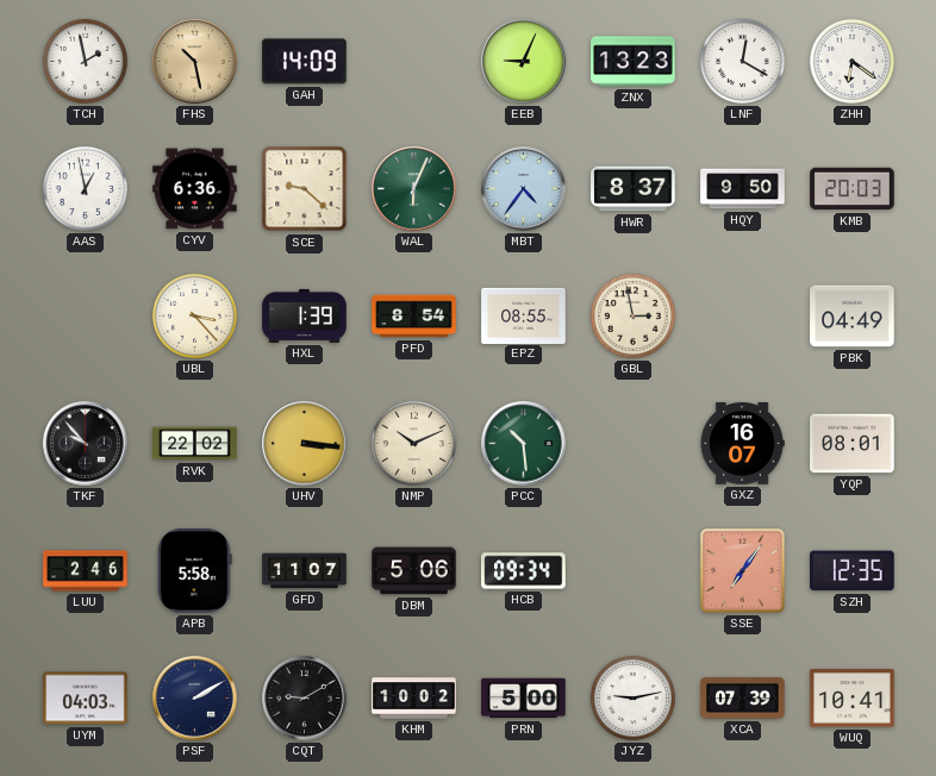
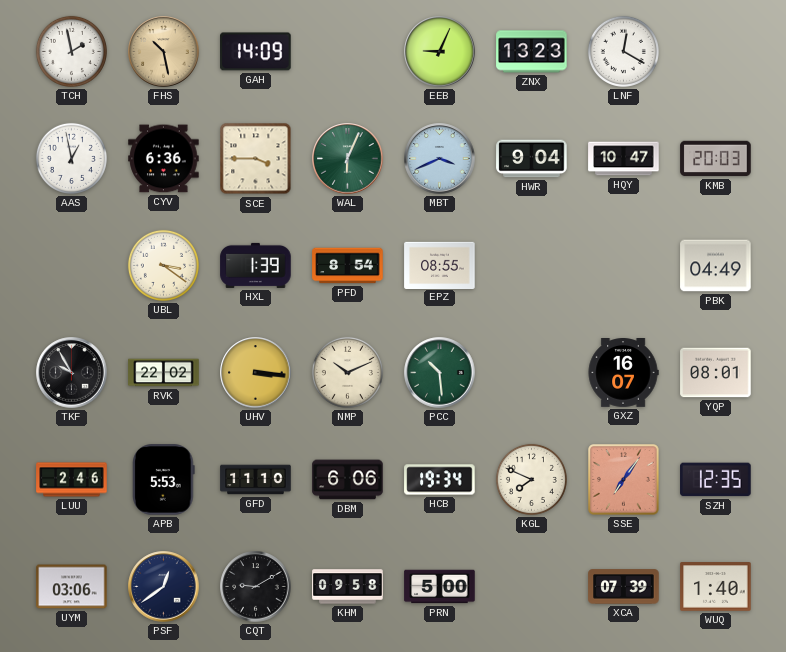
ZHH: 6:21 -> none
SCE: 9:22 -> 3:45
MBT: 4:36 -> 3:41
HWR: 8:37 -> 9:04
HQY: 9:50 -> 10:47
UBL: 3:23 -> 3:21
GBL: 2:58 -> none
TKF: 9:53 -> 9:55
APB: 5:58 -> 5:53
GFD: 11:07 -> 11:10
DBM: 5:06 -> 6:06
HCB: 09:34 -> 19:34
KGL: none -> 7:49
UYM: 04:03 -> 03:06
PSF: 2:10 -> 12:39
KHM: 10:02 -> 09:58
JYZ: 9:13 -> none
WUQ: 10:41 -> 1:40
